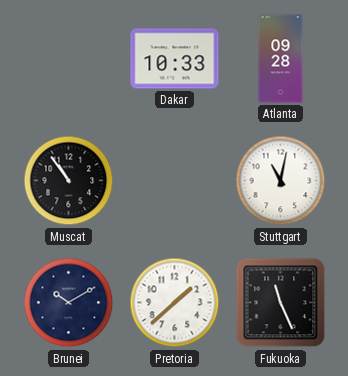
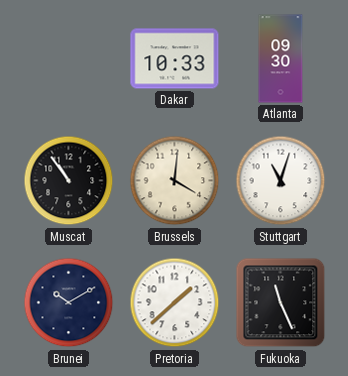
Atlanta: 09:28 -> 09:30
Brussels: none -> 4:01
Stuttgart: 11:02 -> 11:03
